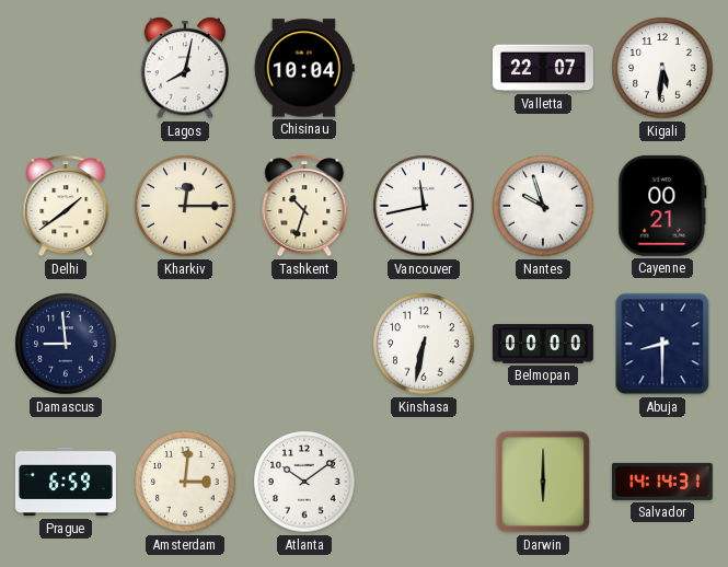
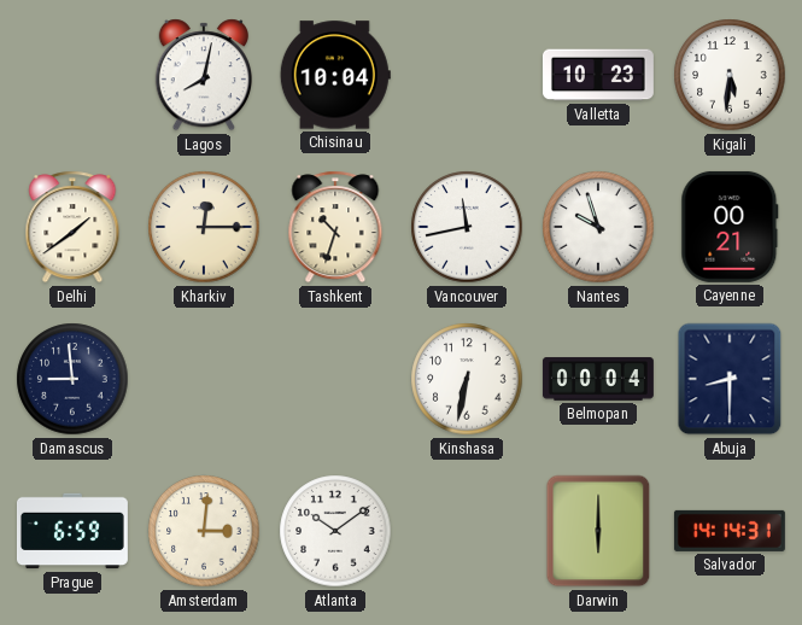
Valletta: 22:07 -> 10:23
Belmopan: 00:00 -> 00:04
